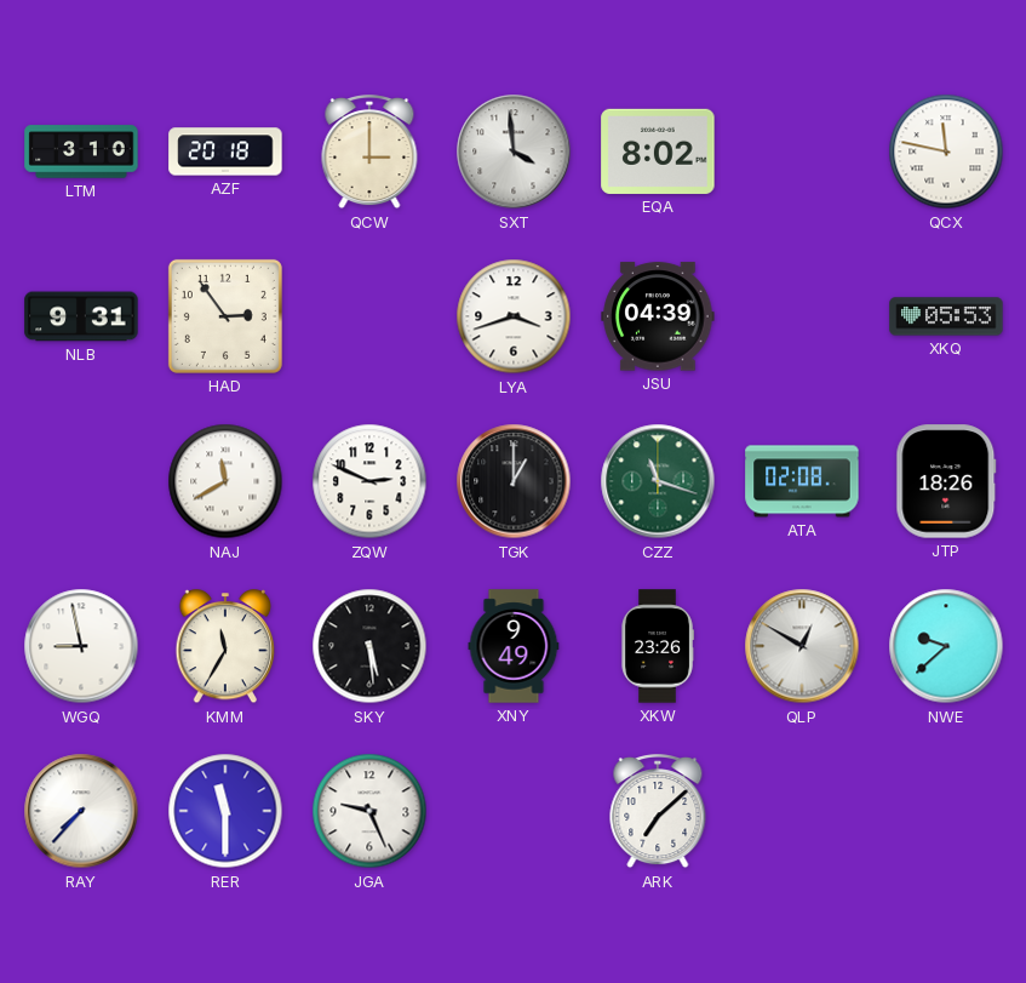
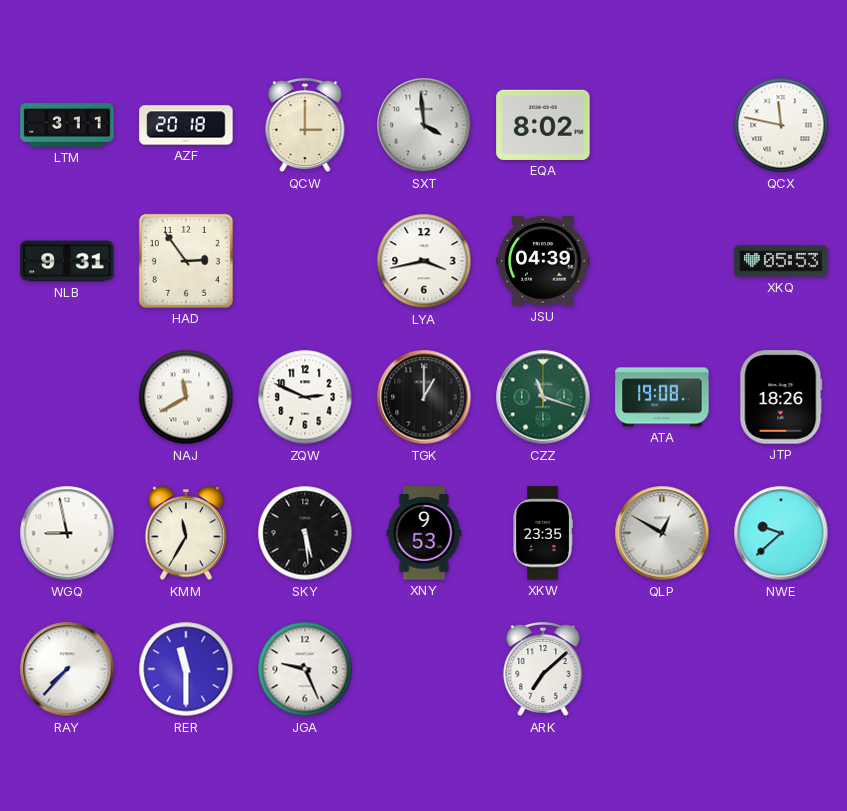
LTM: 3:10 -> 3:11
LYA: 3:42 -> 3:43
ATA: 02:08 -> 19:08
XNY: 9:49 -> 9:53
XKW: 23:26 -> 23:35
